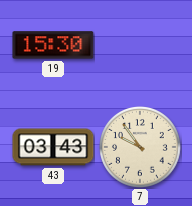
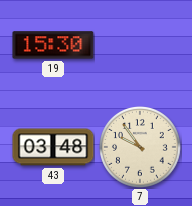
43: 03:43 -> 03:48
